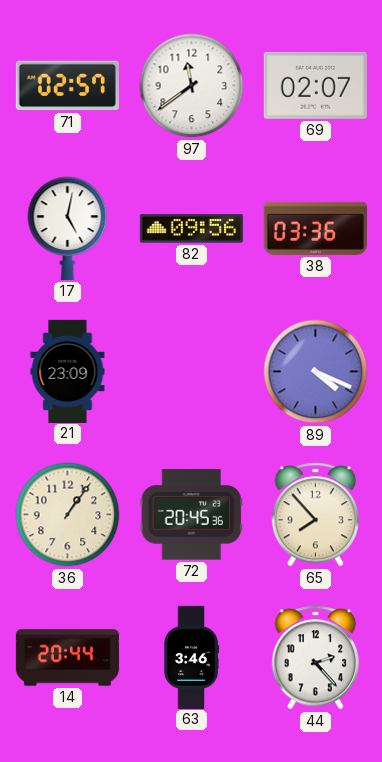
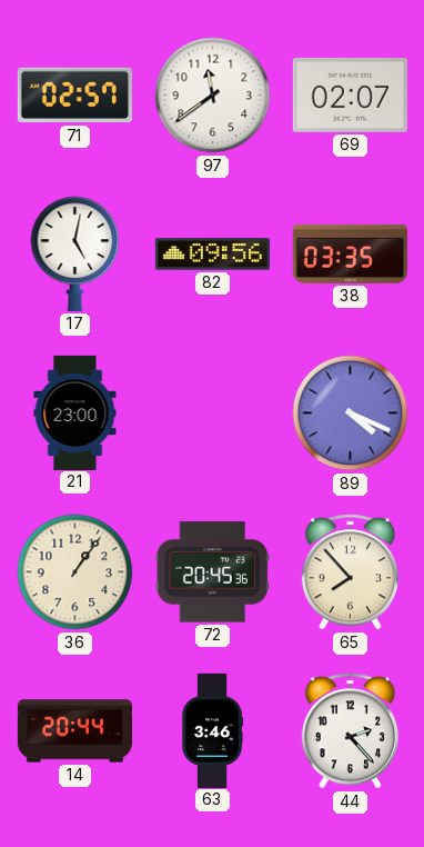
38: 03:36 -> 03:35
21: 23:09 -> 23:00
